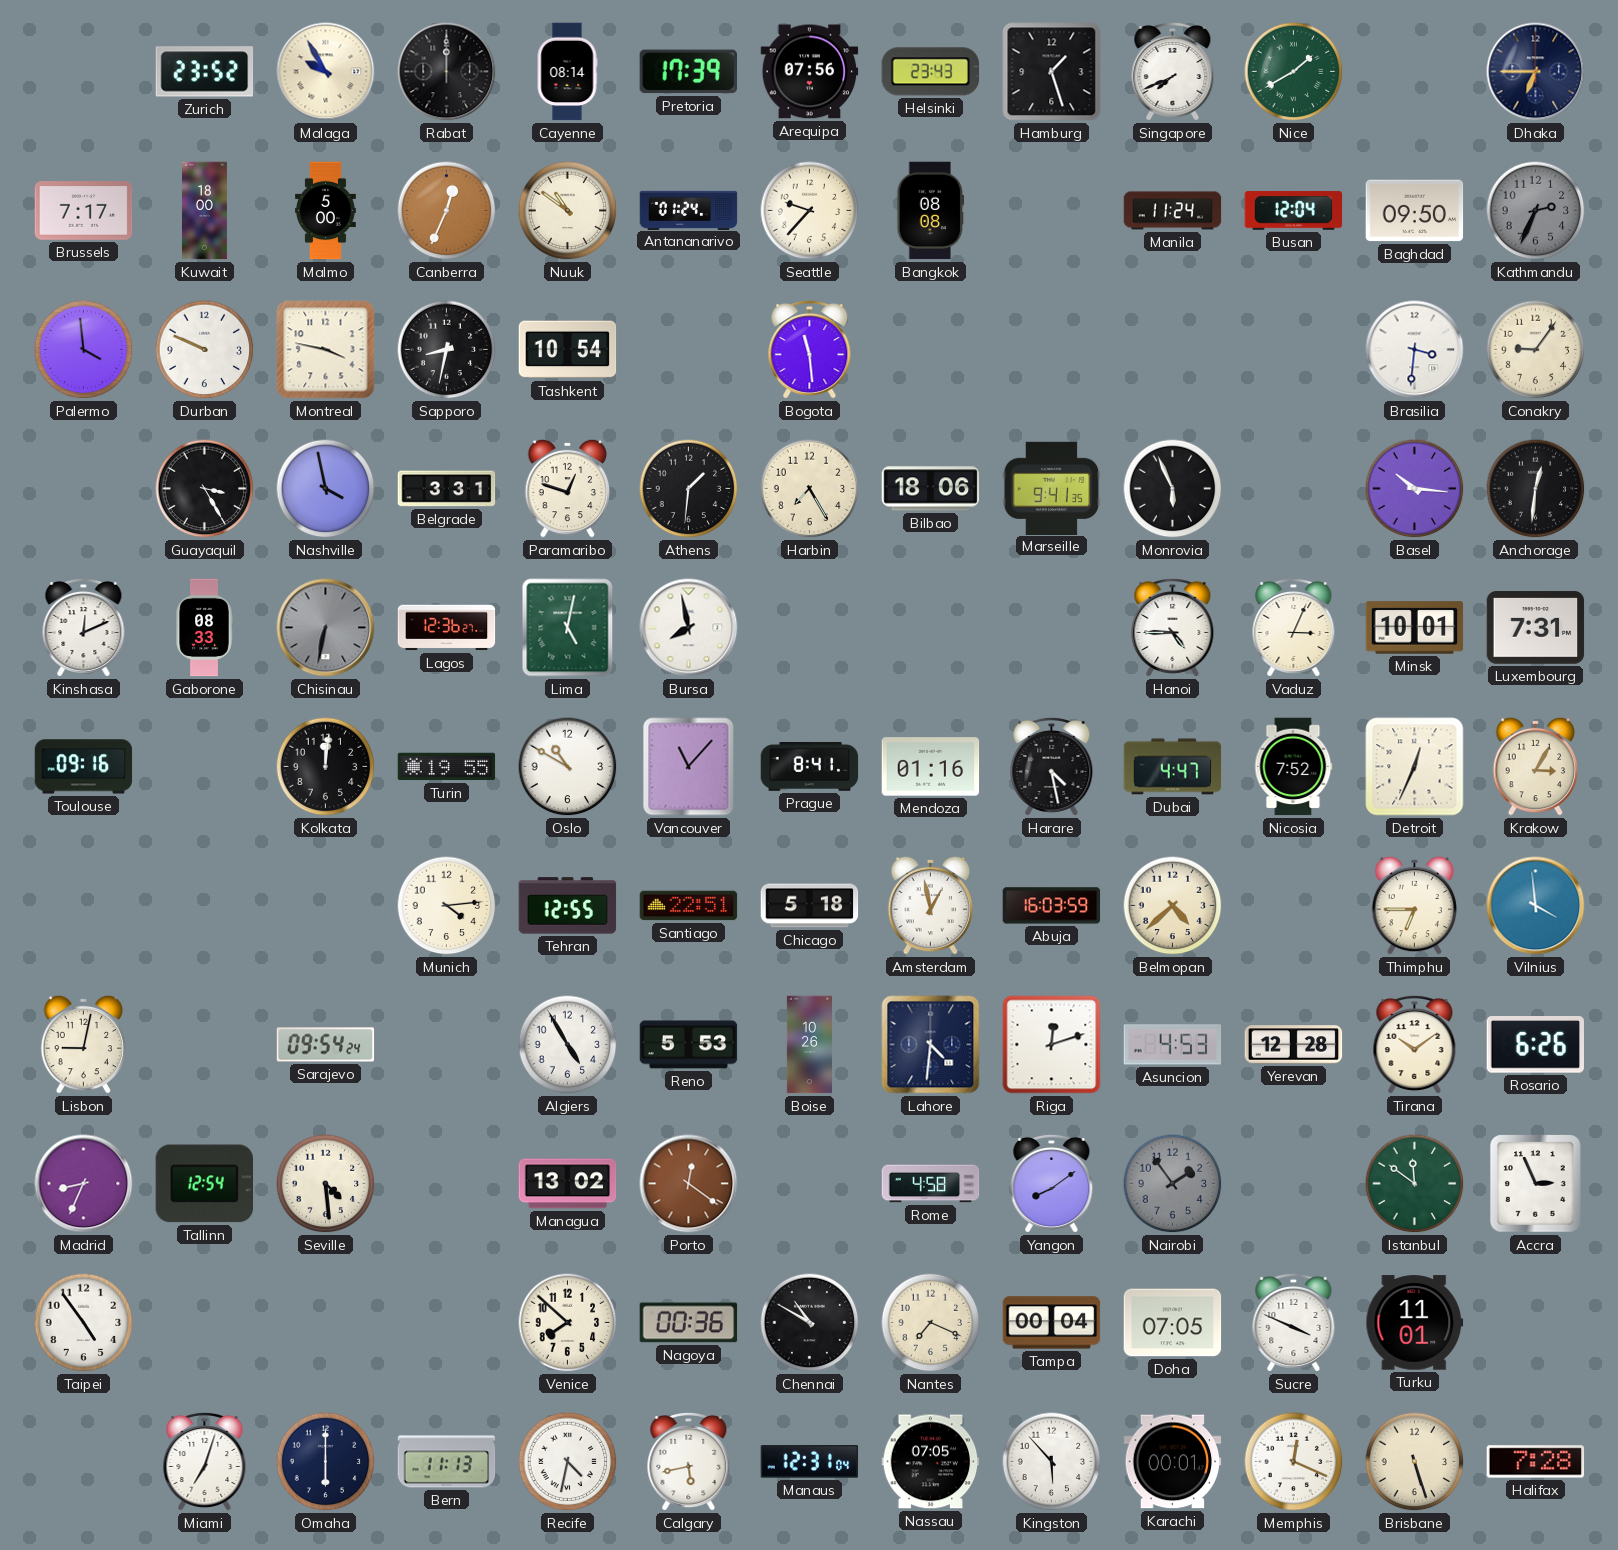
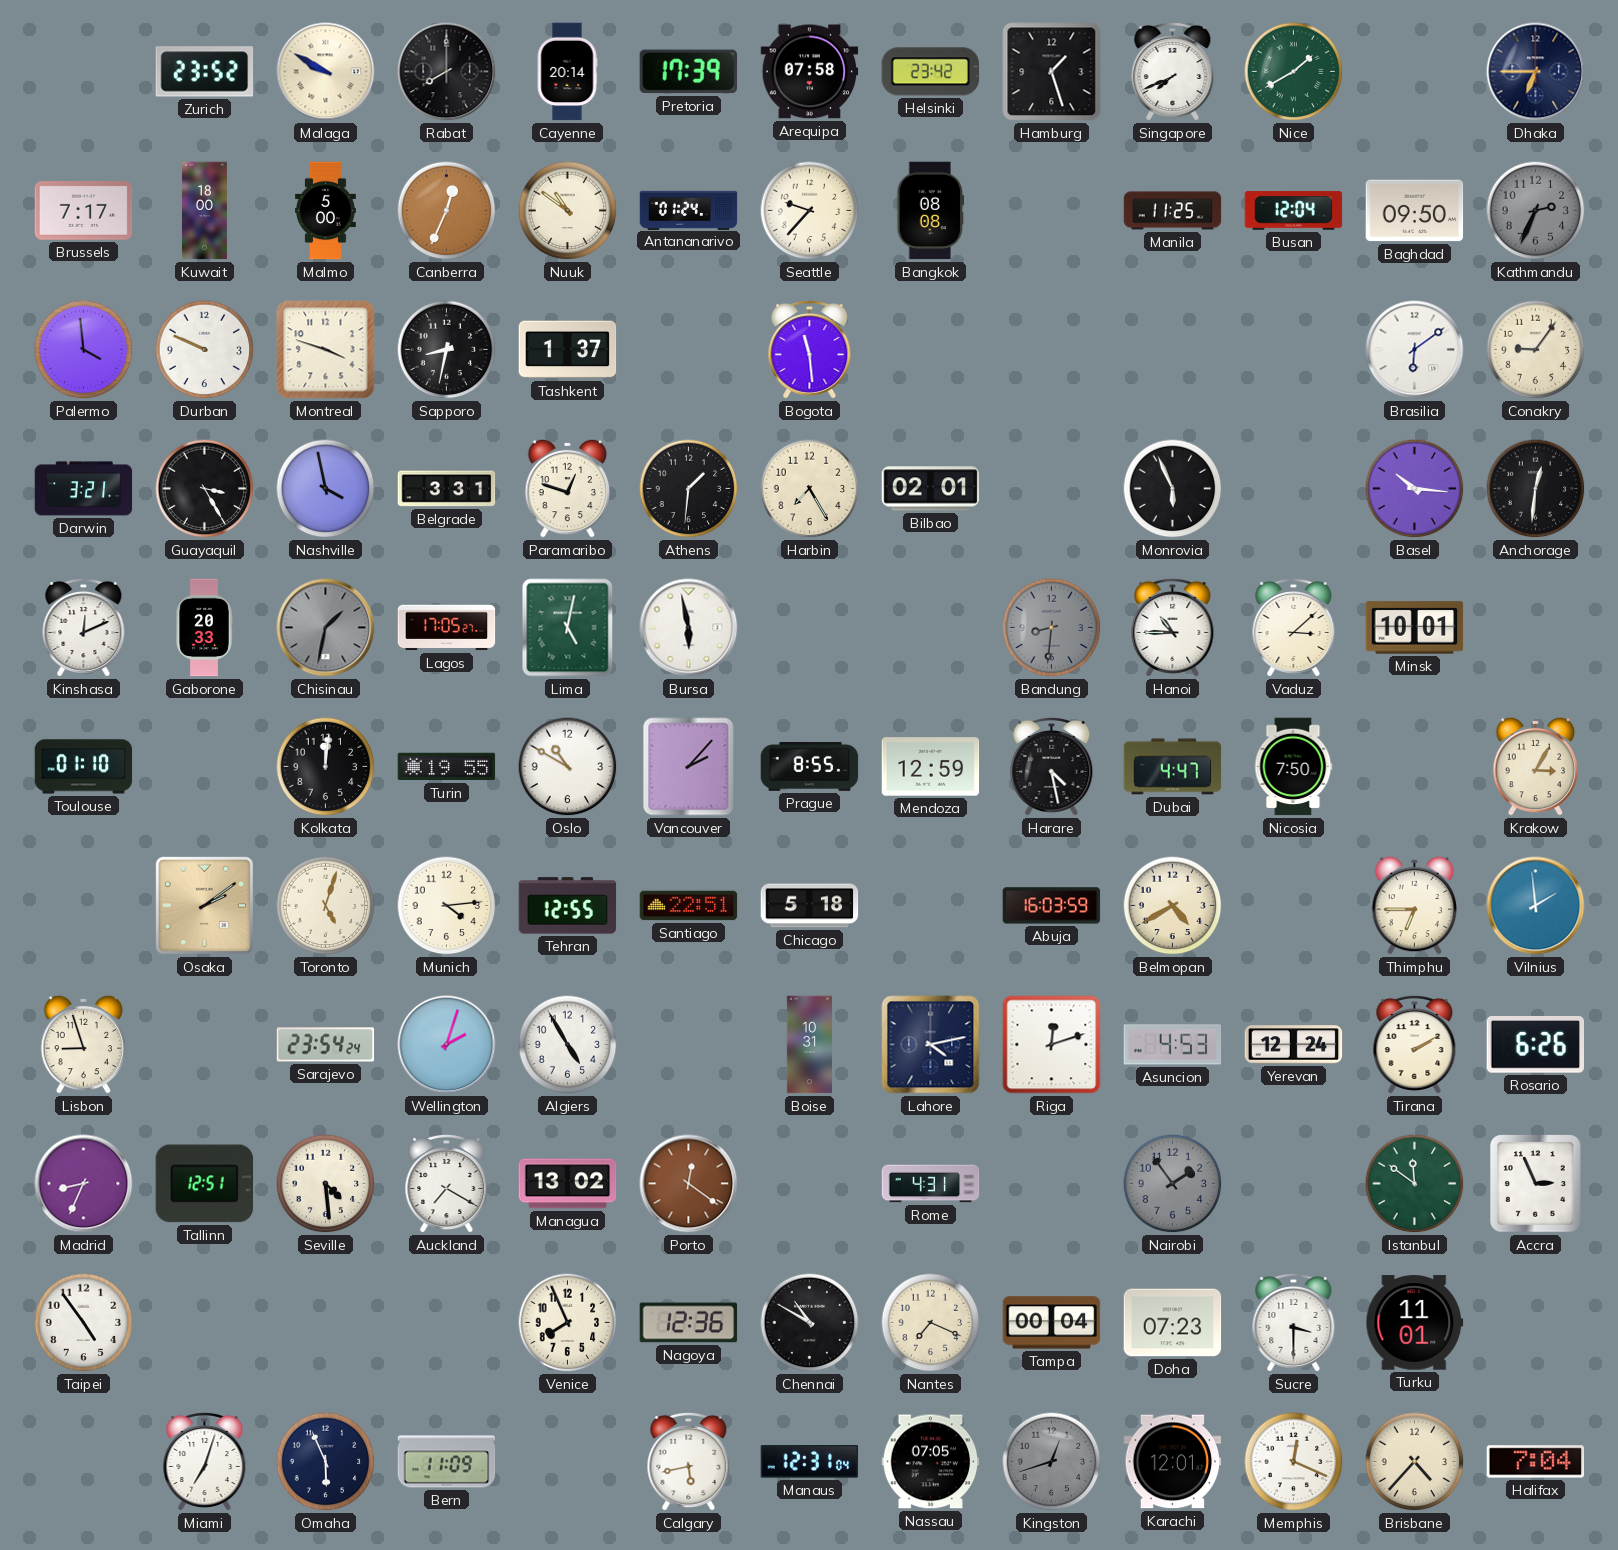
Malaga: 9:55 -> 9:50
Rabat: 12:00 -> 8:00
Cayenne: 08:14 -> 20:14
Arequipa: 07:56 -> 07:58
Helsinki: 23:43 -> 23:42
Manila: 11:24 -> 11:25
Montreal: 3:47 -> 3:48
Tashkent: 10:54 -> 1:37
Brasilia: 3:31 -> 6:09
Darwin: none -> 3:21
Bilbao: 18:06 -> 02:01
Marseille: 9:41 -> none
Gaborone: 08:33 -> 20:33
Chisinau: 6:32 -> 1:32
Lagos: 12:36 -> 17:05
Bursa: 7:58 -> 5:58
Bandung: none -> 8:31
Hanoi: 4:45 -> 10:45
Vaduz: 3:04 -> 3:08
Luxembourg: 7:31 -> none
Toulouse: 09:16 -> 01:10
Vancouver: 11:07 -> 2:07
Prague: 8:41 -> 8:55
Mendoza: 01:16 -> 12:59
Nicosia: 7:52 -> 7:50
Detroit: 12:34 -> none
Osaka: none -> 2:09
Toronto: none -> 5:03
Amsterdam: 12:58 -> none
Belmopan: 4:38 -> 4:40
Vilnius: 3:59 -> 1:59
Lisbon: 9:02 -> 8:57
Sarajevo: 09:54 -> 23:54
Wellington: none -> 2:03
Reno: 5:53 -> none
Boise: 10:26 -> 10:31
Lahore: 4:31 -> 4:13
Yerevan: 12:28 -> 12:24
Tirana: 10:09 -> 2:10
Tallinn: 12:54 -> 12:51
Auckland: none -> 7:20
Rome: 4:58 -> 4:31
Yangon: 8:09 -> none
Venice: 7:52 -> 7:56
Nagoya: 00:36 -> 12:36
Doha: 07:05 -> 07:23
Sucre: 3:49 -> 3:30
Omaha: 6:00 -> 5:56
Bern: 11:13 -> 11:09
Recife: 4:32 -> none
Kingston: 5:53 -> 12:42
Kingston dial: white -> grey
Karachi: 00:01 -> 12:01
Brisbane: 5:27 -> 4:37
Halifax: 7:28 -> 7:04
